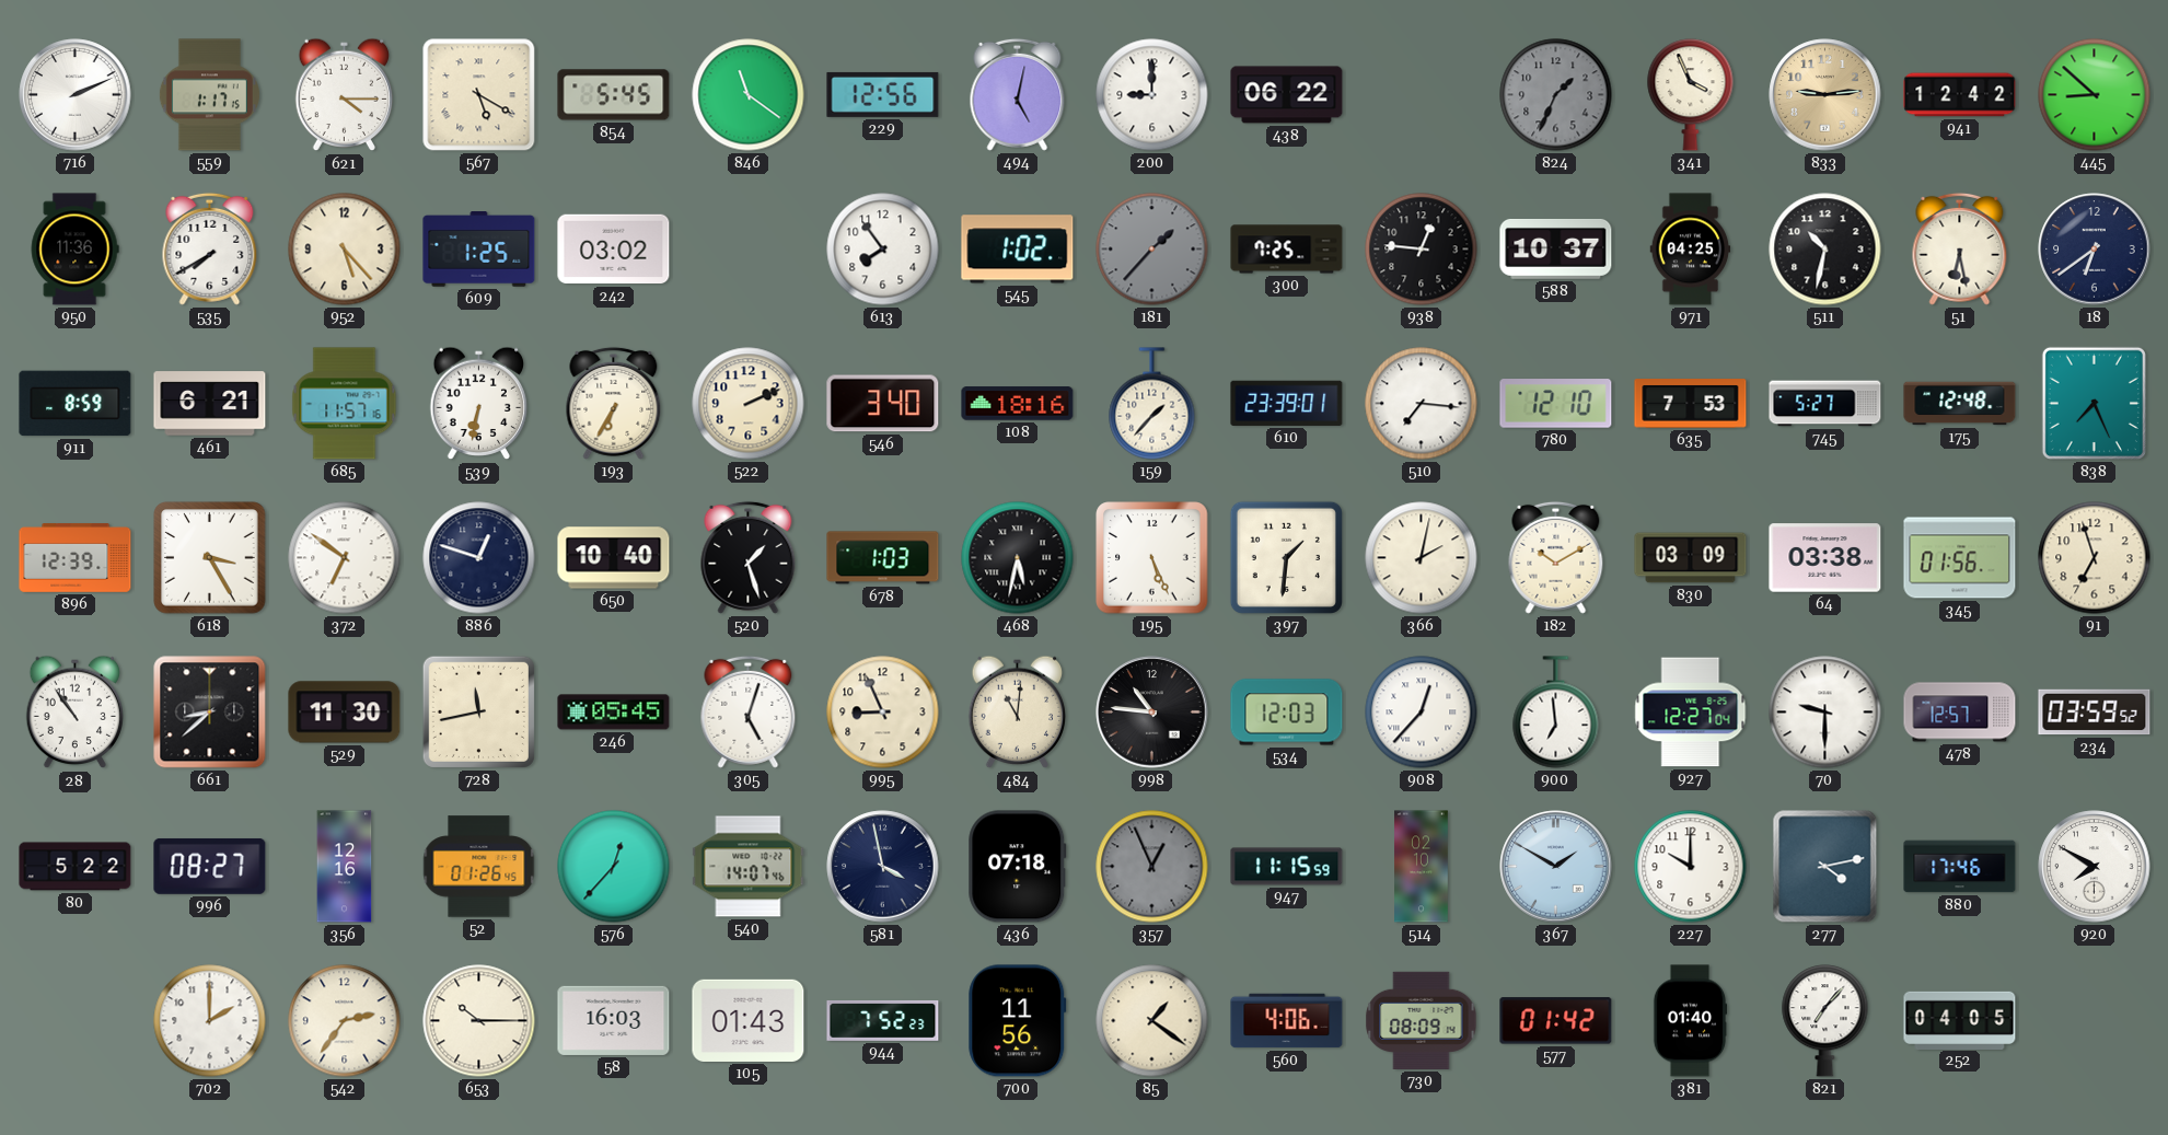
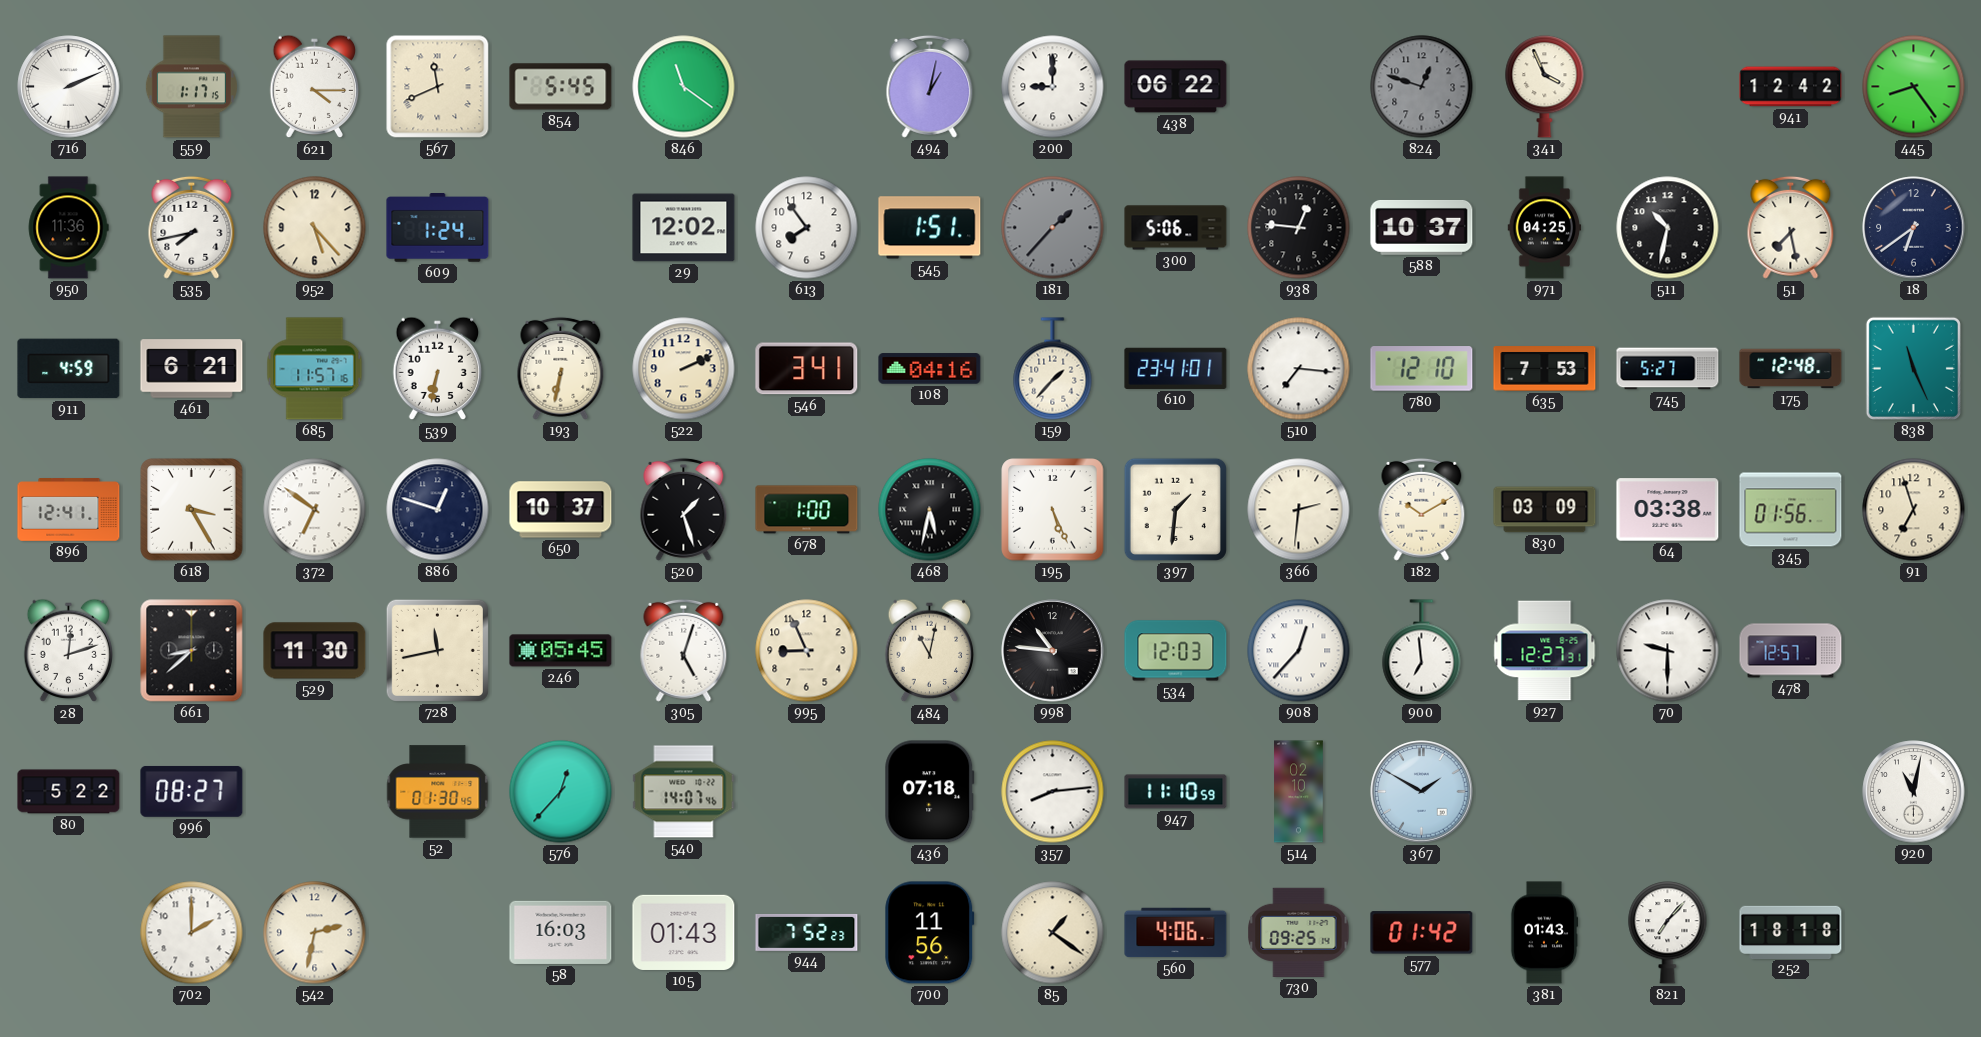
567: 5:20 -> 11:41
229: 12:56 -> none
494: 5:02 -> 1:02
824: 1:34 -> 12:48
833: 9:14 -> none
445: 8:52 -> 8:24
535: 7:40 -> 7:43
609: 1:25 -> 1:24
242: 03:02 -> none
29: none -> 12:02
545: 1:02 -> 1:51
300: 7:25 -> 5:06
51: 6:28 -> 7:28
911: 8:59 -> 4:59
193: 6:35 -> 6:32
546: 3:40 -> 3:41
108: 18:16 -> 04:16
610: 23:39 -> 23:41
838: 7:26 -> 11:26
896: 12:39 -> 12:41
650: 10:40 -> 10:37
678: 1:03 -> 1:00
366: 2:02 -> 2:31
28: 10:54 -> 12:12
484: 11:01 -> 11:02
927: 12:27:04 -> 12:27:31
234: 03:59 -> none
356: 12:16 -> none
52: 01:26 -> 01:30
581: 3:58 -> none
357: 12:56 -> 8:14
357 dial: grey -> white
947: 11:15 -> 11:10
227: 10:00 -> none
277: 4:13 -> none
880: 17:46 -> none
920: 7:50 -> 11:02
542: 2:36 -> 2:32
653: 10:15 -> none
730: 08:09 -> 09:25
381: 01:40 -> 01:43
252: 04:05 -> 18:18
